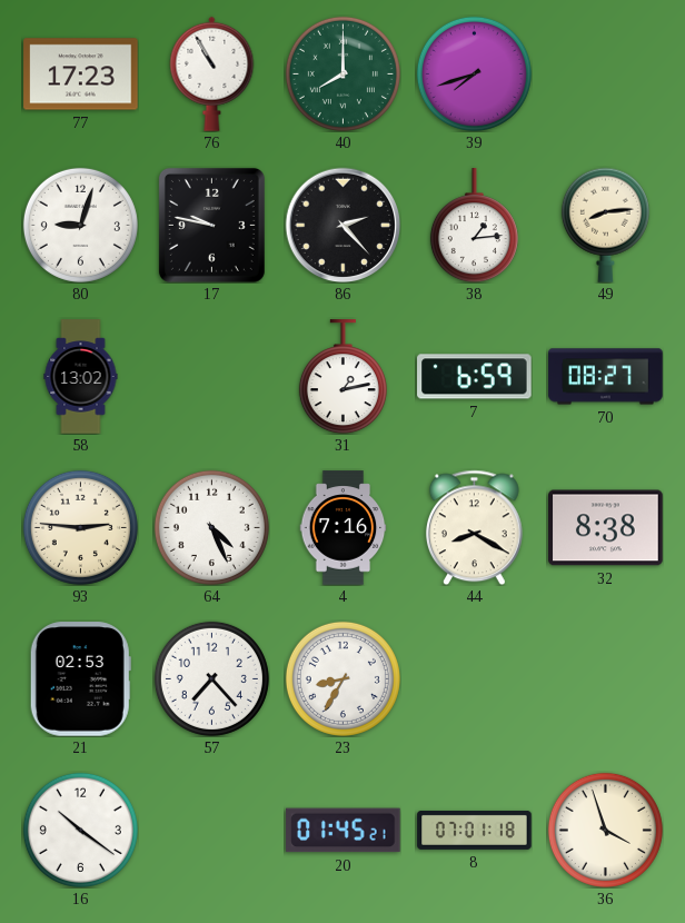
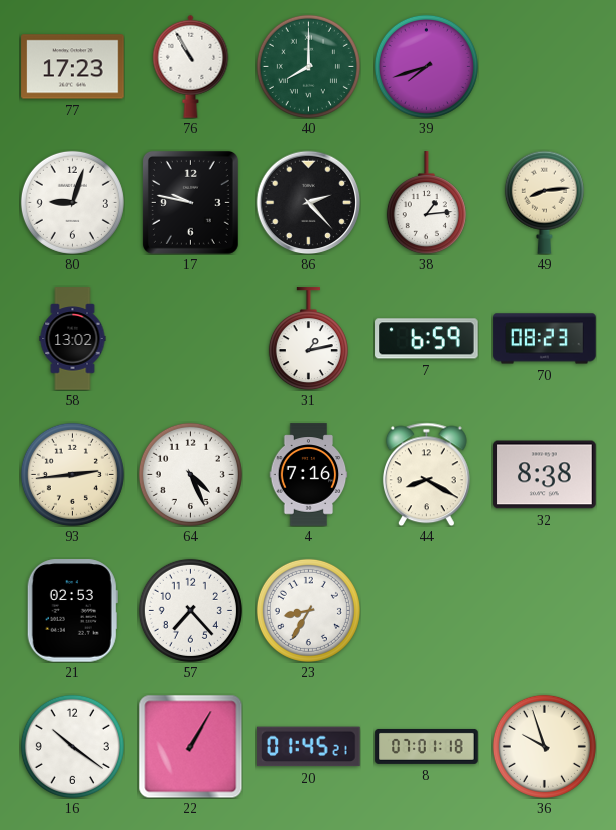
70: 08:27 -> 08:23
93: 2:46 -> 2:44
22: none -> 1:05
36: 3:57 -> 9:57
